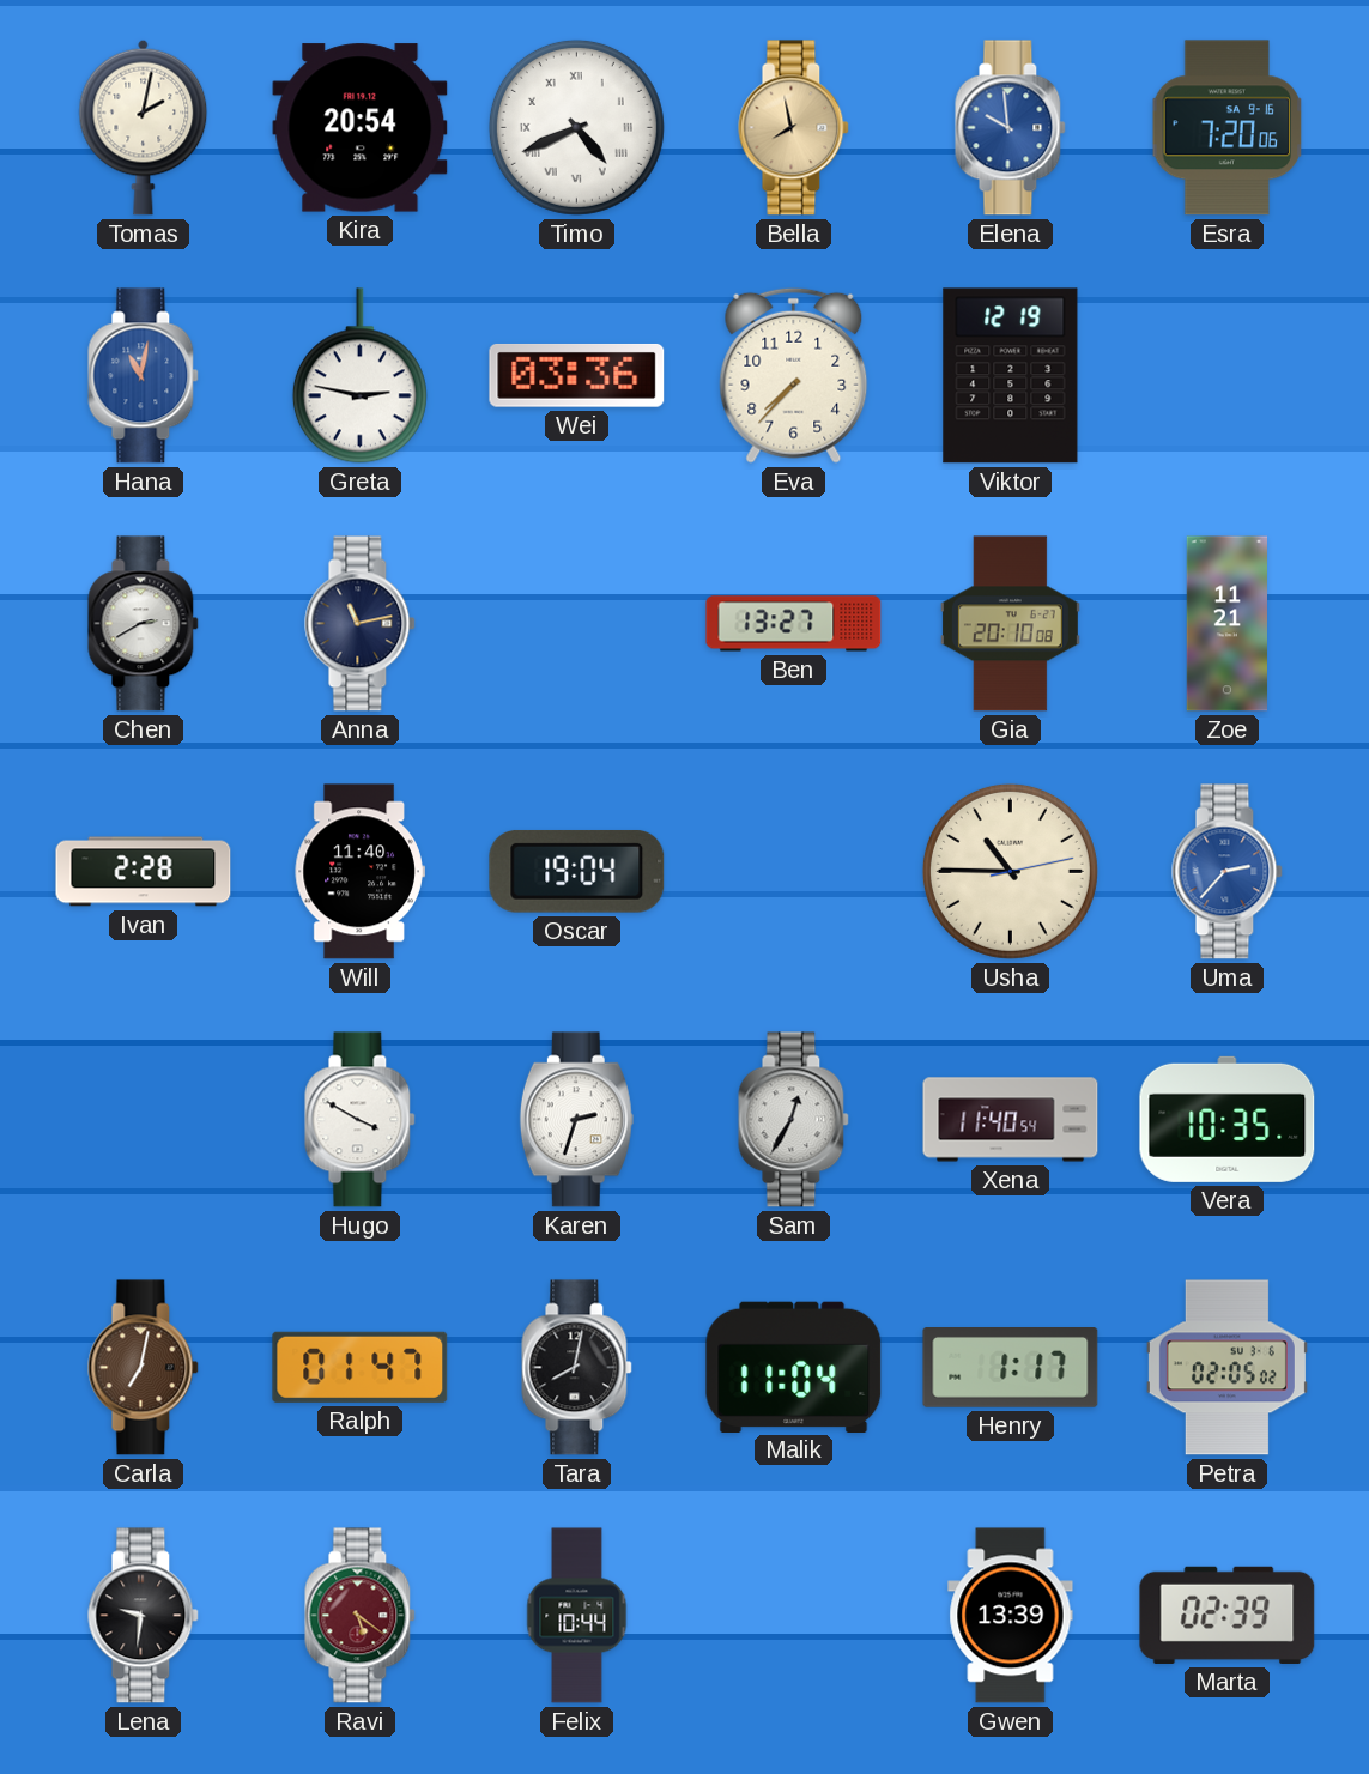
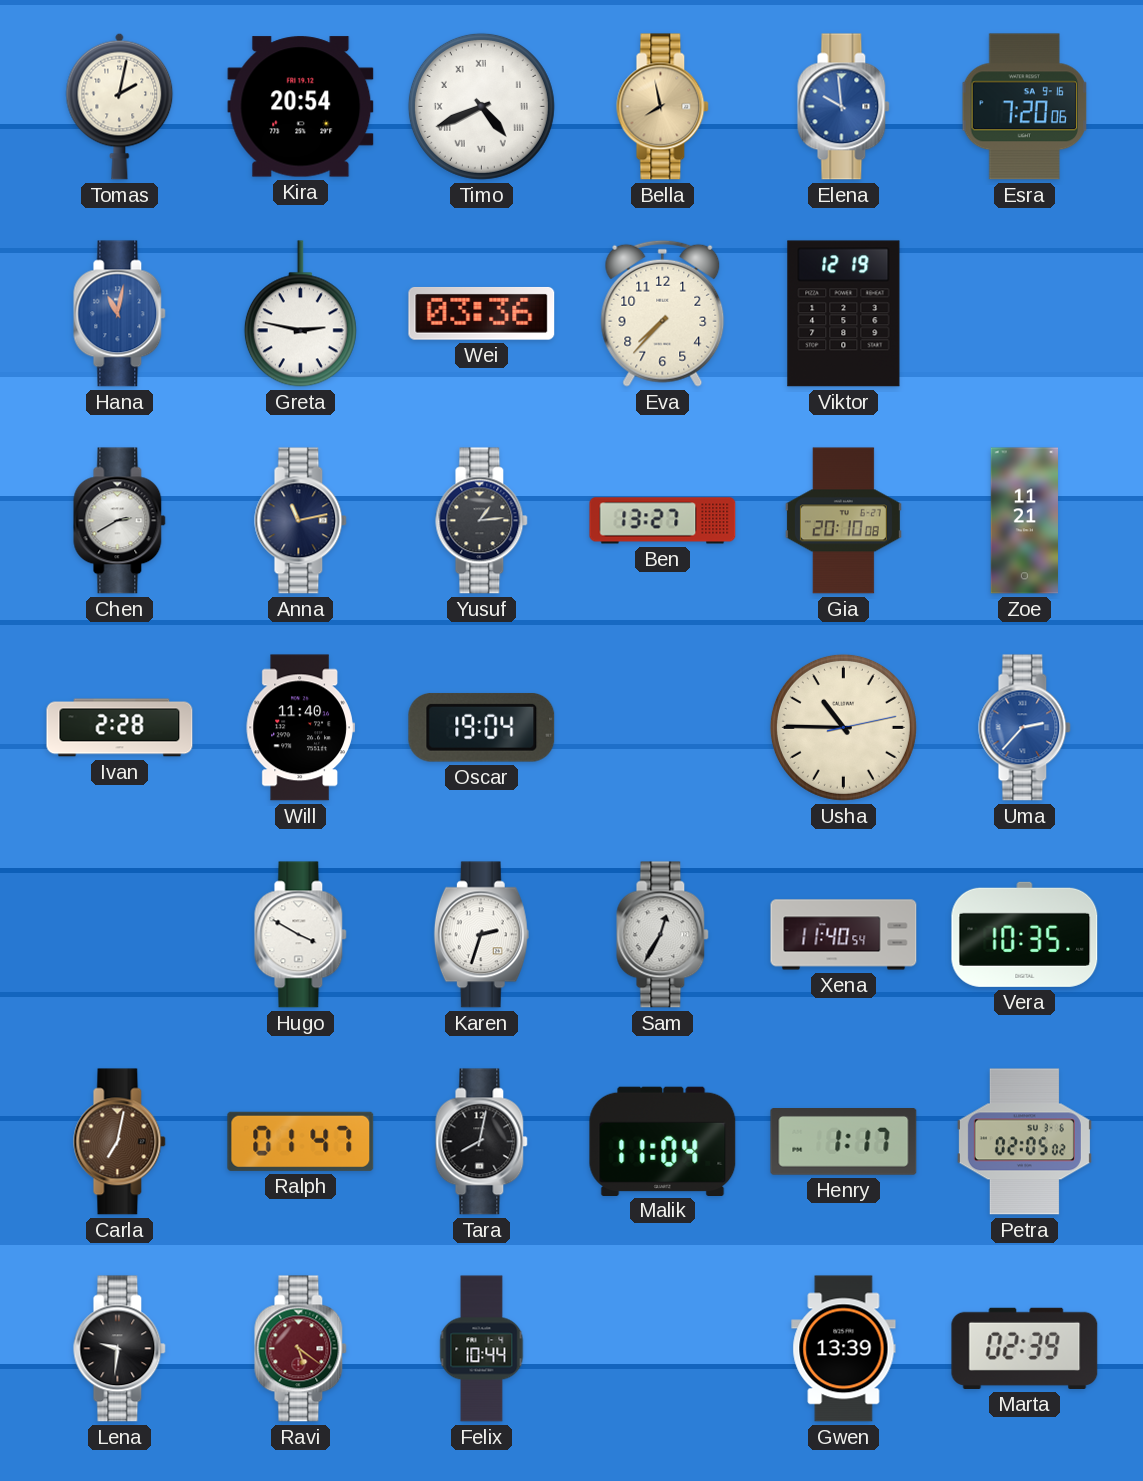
Yusuf: none -> 1:14
